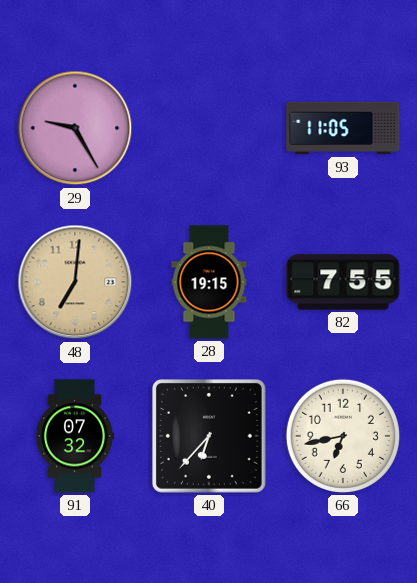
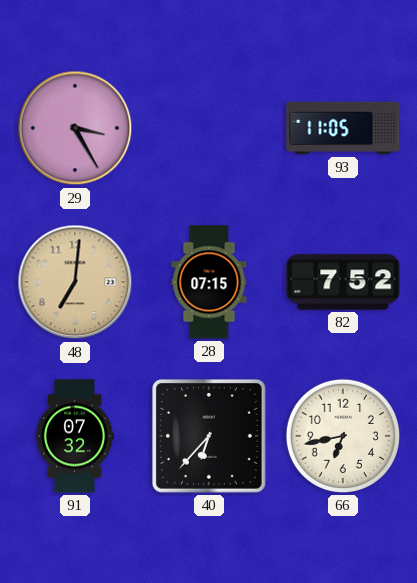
29: 9:25 -> 3:25
28: 19:15 -> 07:15
82: 7:55 -> 7:52
